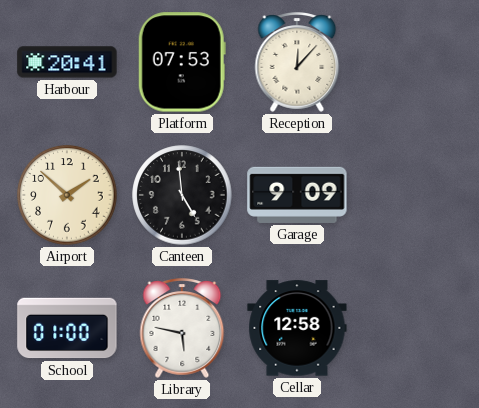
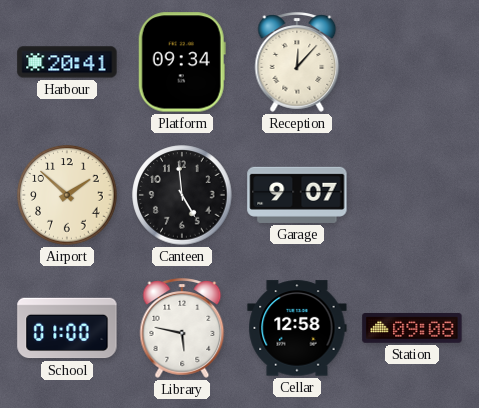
Platform: 07:53 -> 09:34
Garage: 9:09 -> 9:07
Station: none -> 09:08
